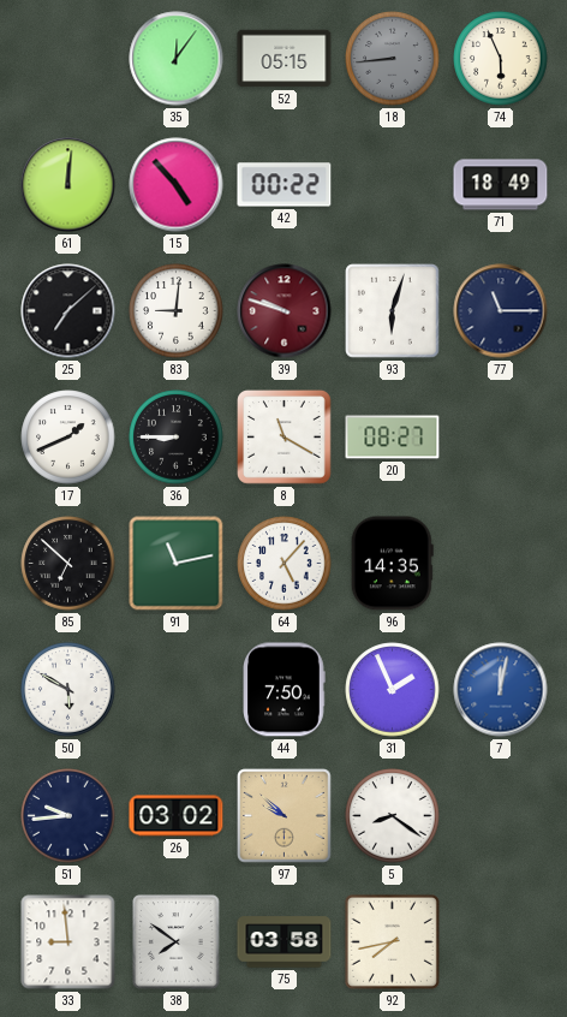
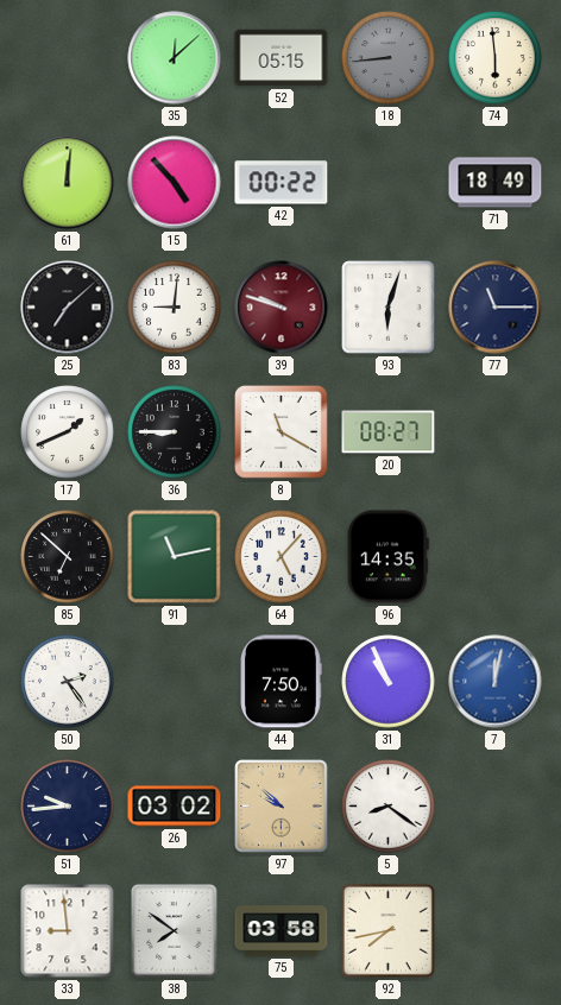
35: 12:06 -> 12:08
74: 5:56 -> 5:59
50: 5:50 -> 2:24
31: 1:56 -> 10:56
